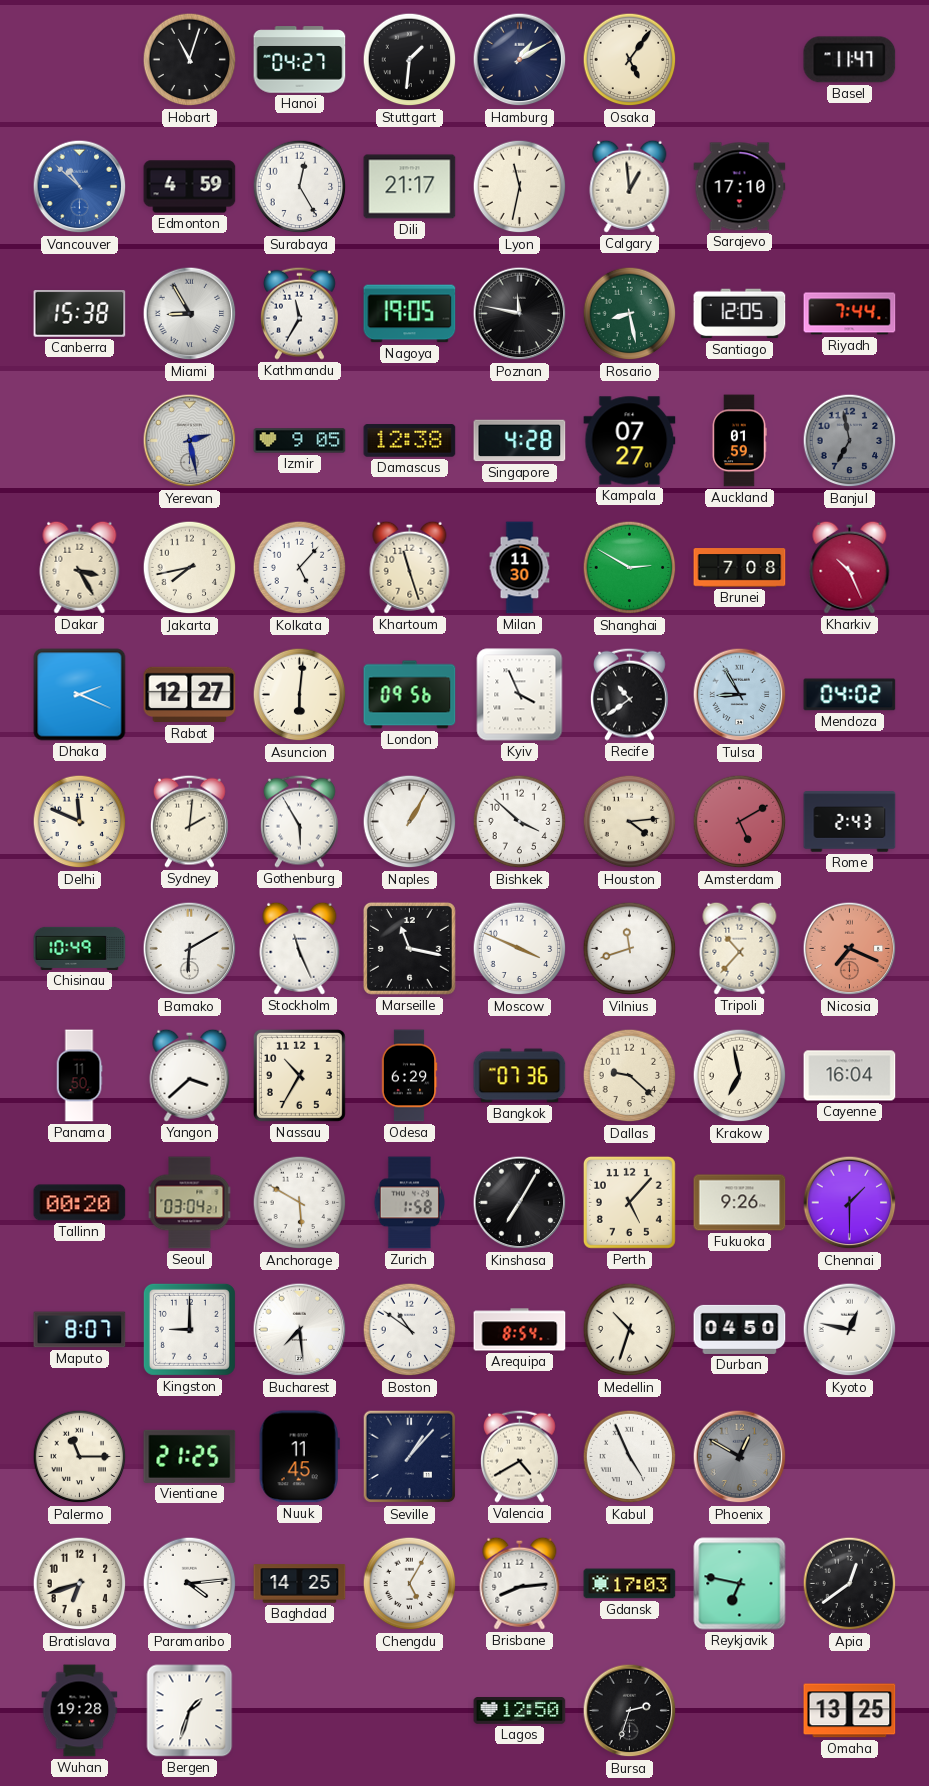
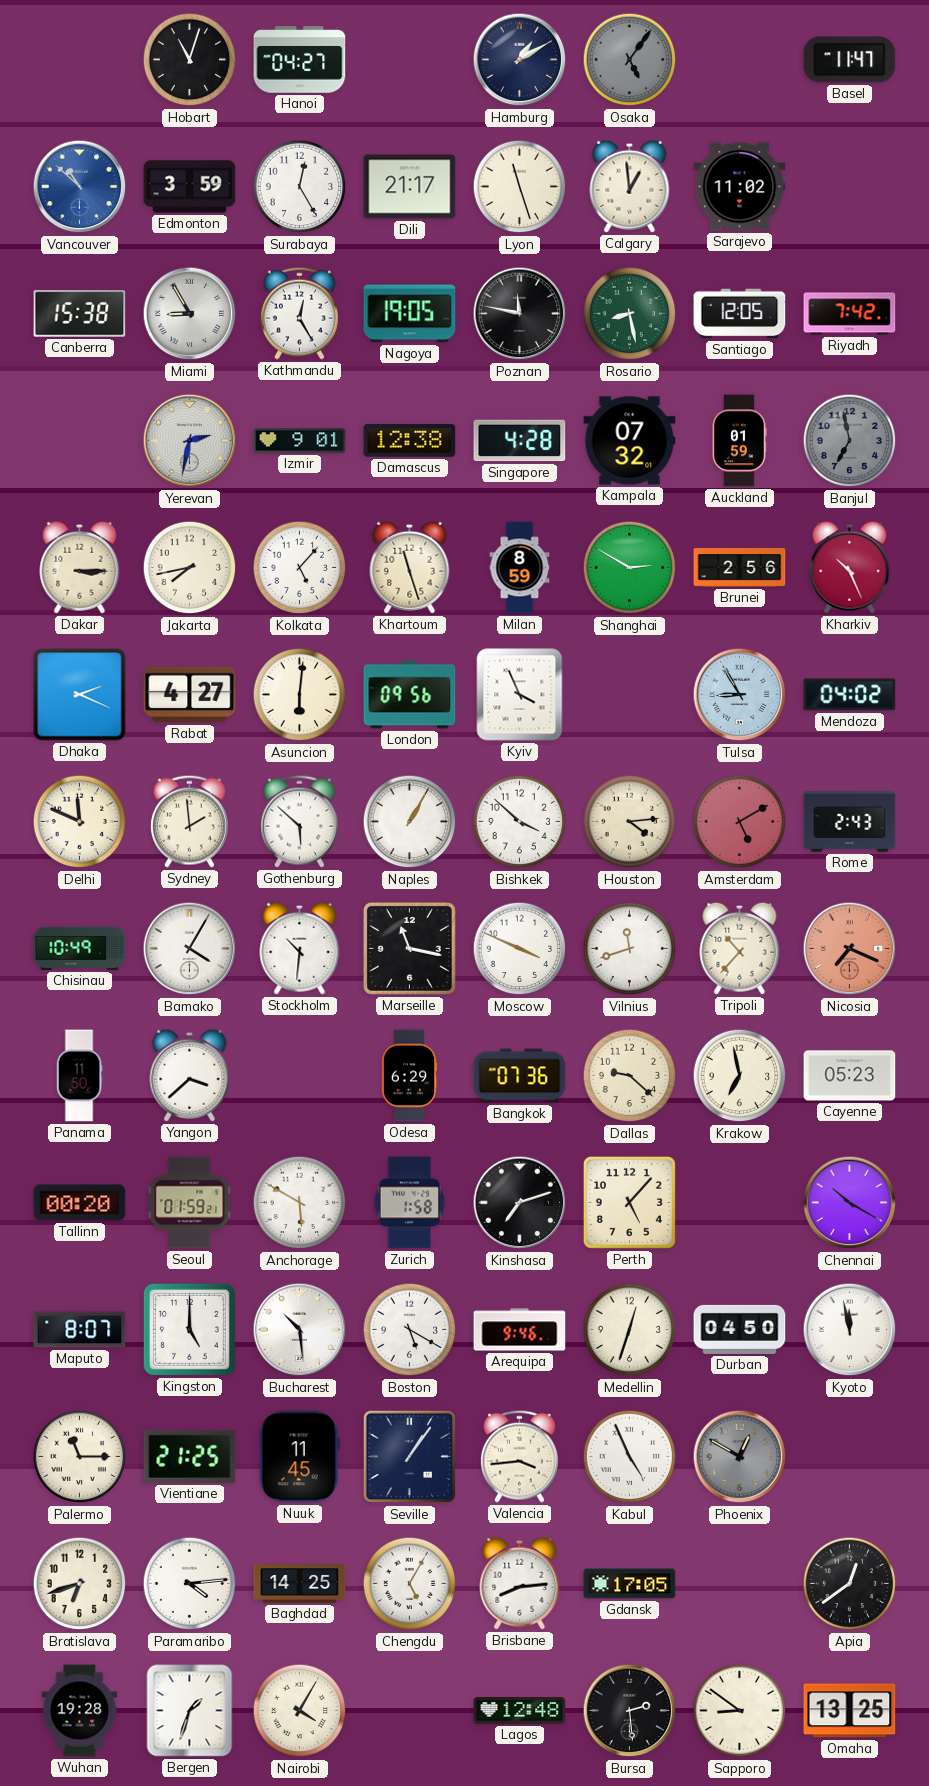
Stuttgart: 1:31 -> none
Osaka dial: cream -> grey
Edmonton: 4:59 -> 3:59
Lyon: 11:32 -> 11:27
Sarajevo: 17:10 -> 11:02
Kathmandu: 11:35 -> 12:25
Riyadh: 7:44 -> 7:42
Yerevan: 2:28 -> 2:32
Izmir: 9:05 -> 9:01
Kampala: 07:27 -> 07:32
Dakar: 3:25 -> 3:15
Milan: 11:30 -> 8:59
Brunei: 7:08 -> 2:56
Rabat: 12:27 -> 4:27
Recife: 10:39 -> none
Sydney: 2:01 -> 1:59
Gothenburg: 5:55 -> 5:52
Bamako: 6:10 -> 4:05
Stockholm: 11:26 -> 10:31
Nassau: 10:35 -> none
Cayenne: 16:04 -> 05:23
Seoul: 03:04 -> 01:59
Kinshasa: 7:05 -> 7:12
Fukuoka: 9:26 -> none
Chennai: 1:30 -> 10:20
Kingston: 9:00 -> 5:00
Bucharest: 7:29 -> 10:29
Boston: 10:51 -> 5:20
Arequipa: 8:54 -> 9:46
Medellin: 10:33 -> 12:33
Kyoto: 12:47 -> 11:58
Seville: 1:07 -> 1:06
Valencia: 4:40 -> 3:44
Gdansk: 17:03 -> 17:05
Reykjavik: 6:47 -> none
Nairobi: none -> 4:05
Lagos: 12:50 -> 12:48
Bursa: 2:33 -> 2:29
Sapporo: none -> 8:51
